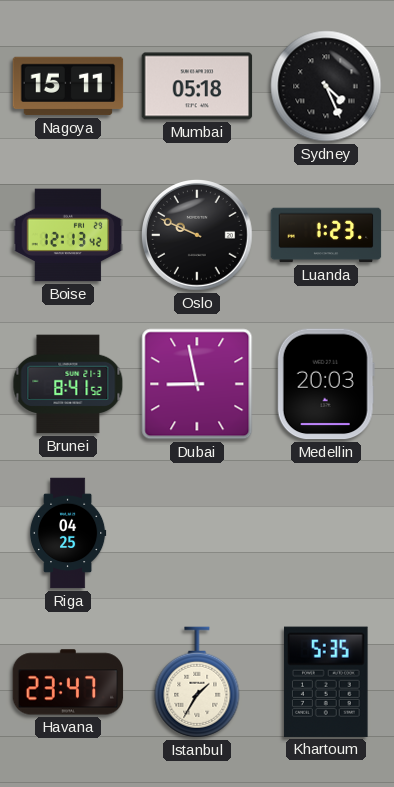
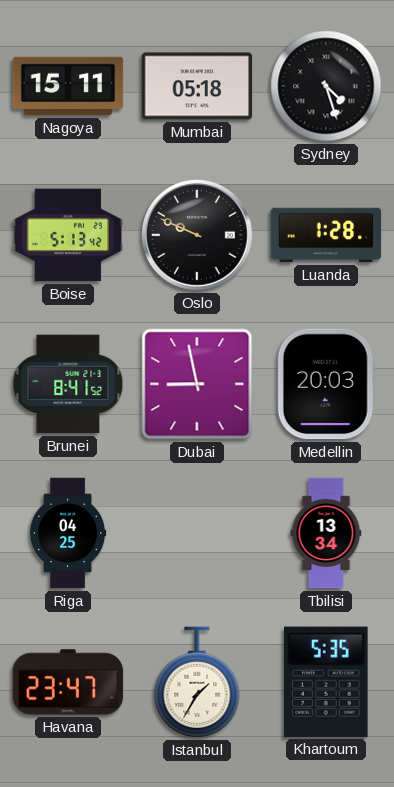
Sydney: 4:26 -> 4:27
Boise: 12:13 -> 5:13
Luanda: 1:23 -> 1:28
Tbilisi: none -> 13:34
